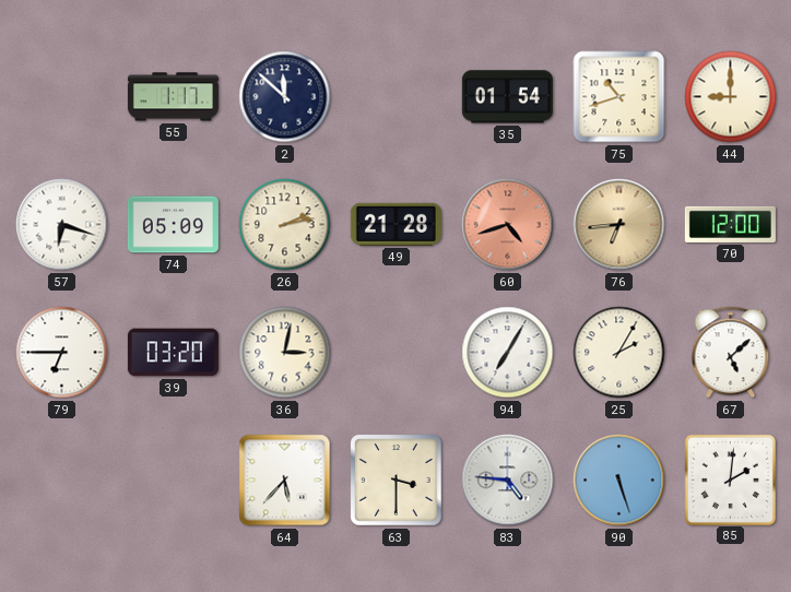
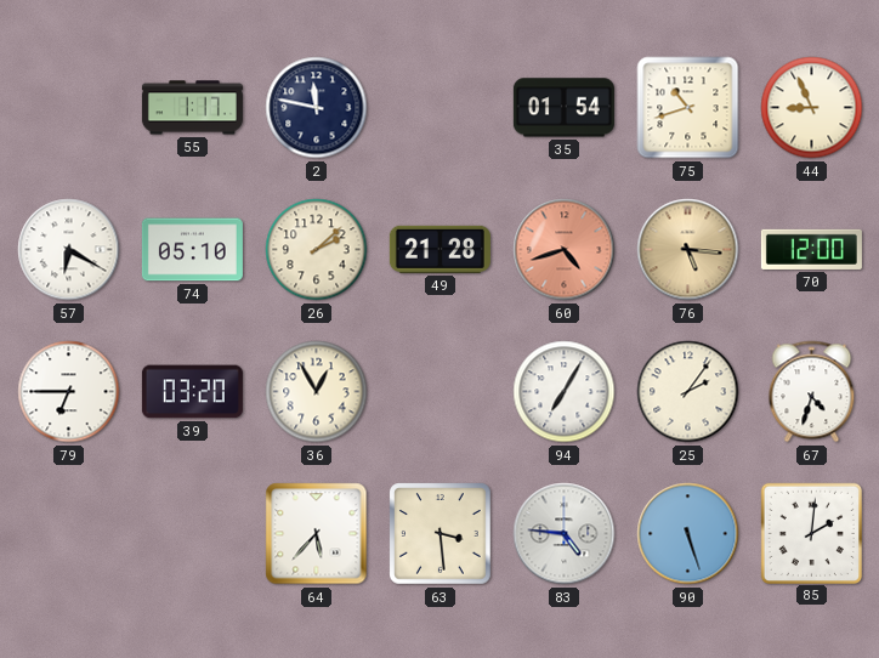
2: 11:52 -> 11:47
44: 9:00 -> 8:56
57: 6:18 -> 6:20
74: 05:09 -> 05:10
26: 2:13 -> 2:08
76: 6:44 -> 5:16
36: 3:02 -> 12:55
25: 2:05 -> 2:06
67: 5:08 -> 4:33
63: 3:30 -> 3:29
